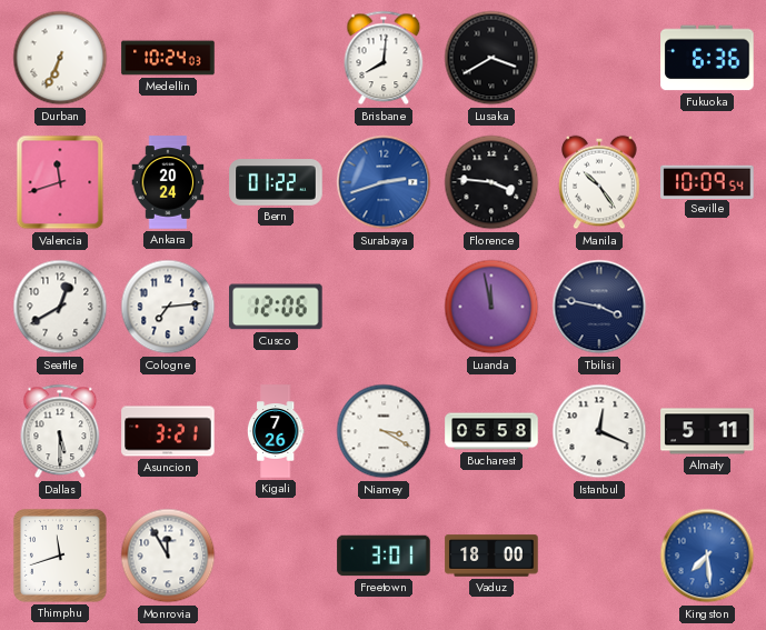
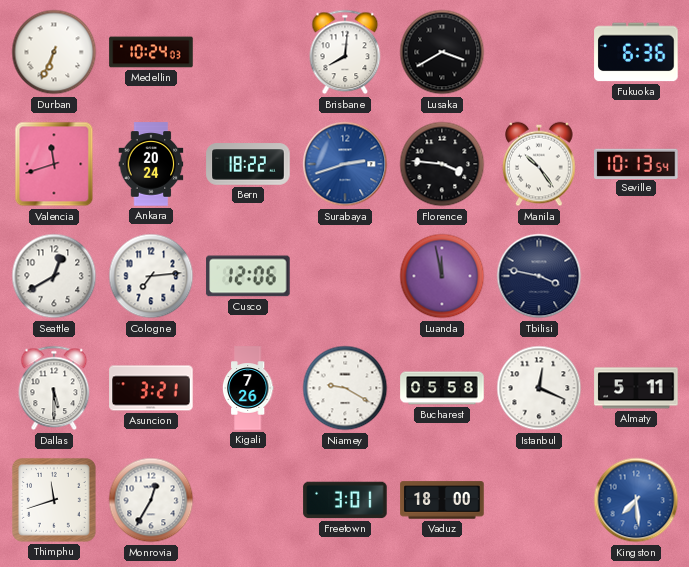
Bern: 01:22 -> 18:22
Seville: 10:09 -> 10:13
Niamey: 3:20 -> 9:20
Monrovia: 11:55 -> 12:35
